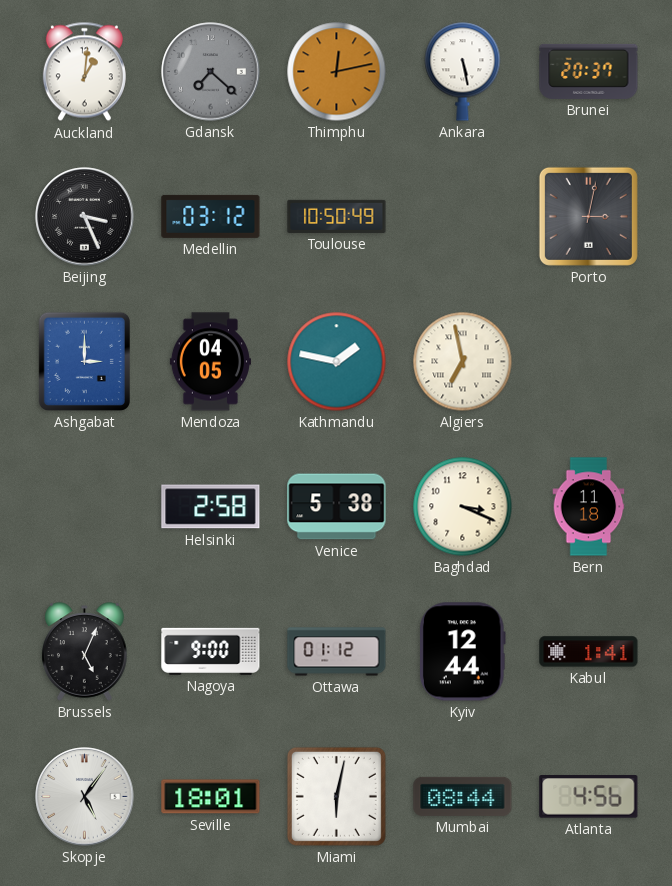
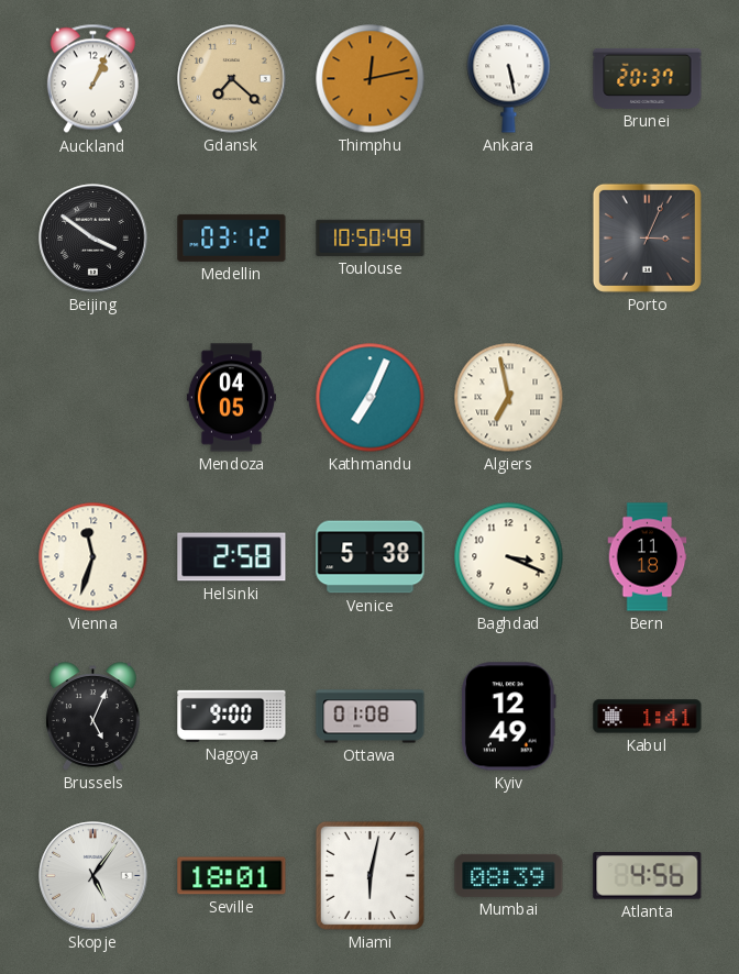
Auckland: 1:01 -> 1:04
Gdansk dial: grey -> champagne
Beijing: 3:26 -> 3:51
Porto: 3:02 -> 3:04
Ashgabat: 3:00 -> none
Kathmandu: 1:47 -> 7:04
Vienna: none -> 11:33
Ottawa: 01:12 -> 01:08
Kyiv: 12:44 -> 12:49
Mumbai: 08:44 -> 08:39
